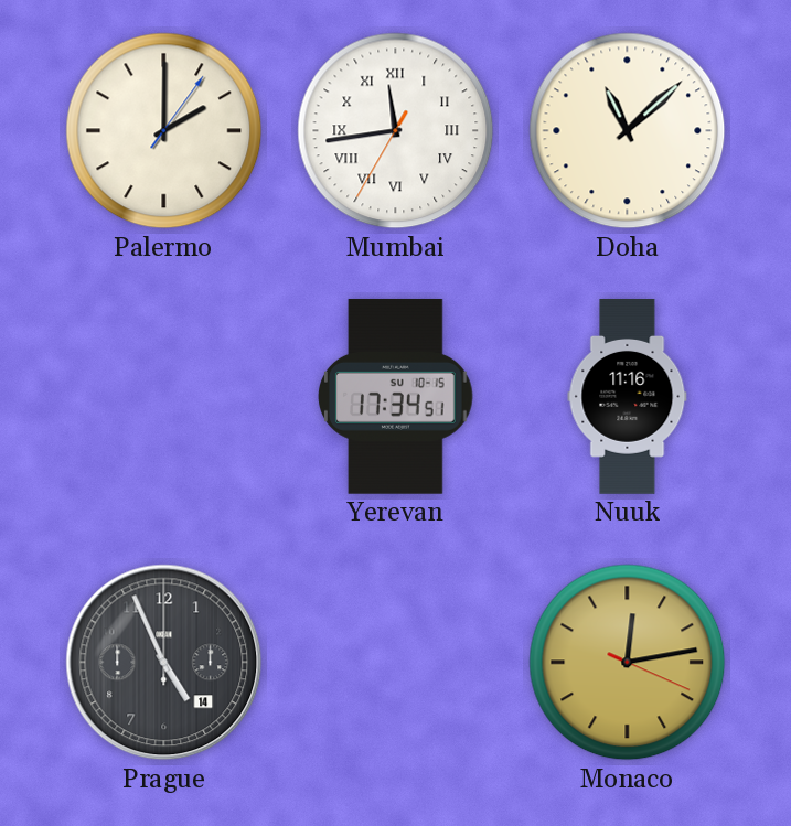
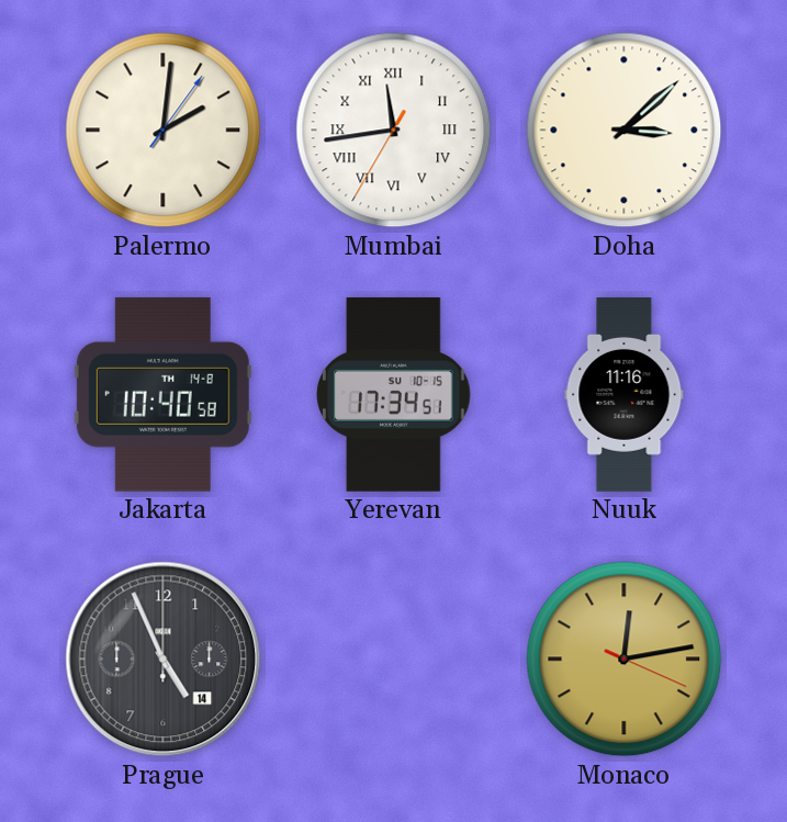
Palermo: 2:00 -> 2:01
Doha: 11:08 -> 3:08
Jakarta: none -> 10:40
